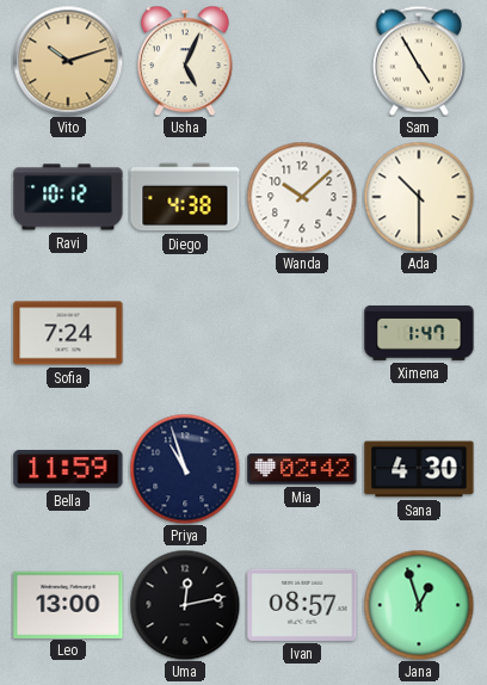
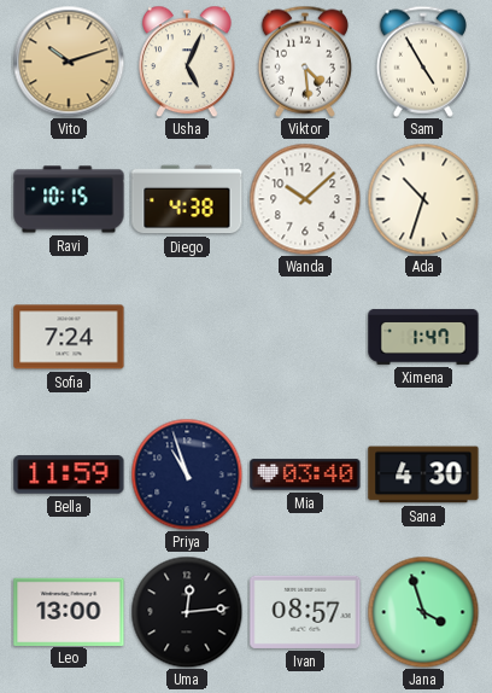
Viktor: none -> 4:29
Ravi: 10:12 -> 10:15
Ada: 10:30 -> 10:33
Mia: 02:42 -> 03:40
Uma: 12:13 -> 12:14
Jana: 12:57 -> 3:57
